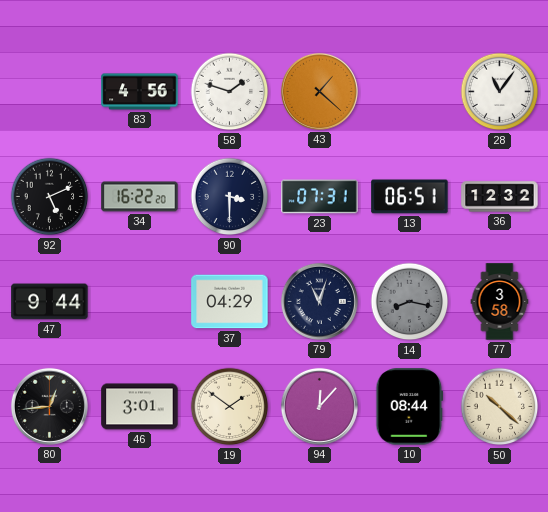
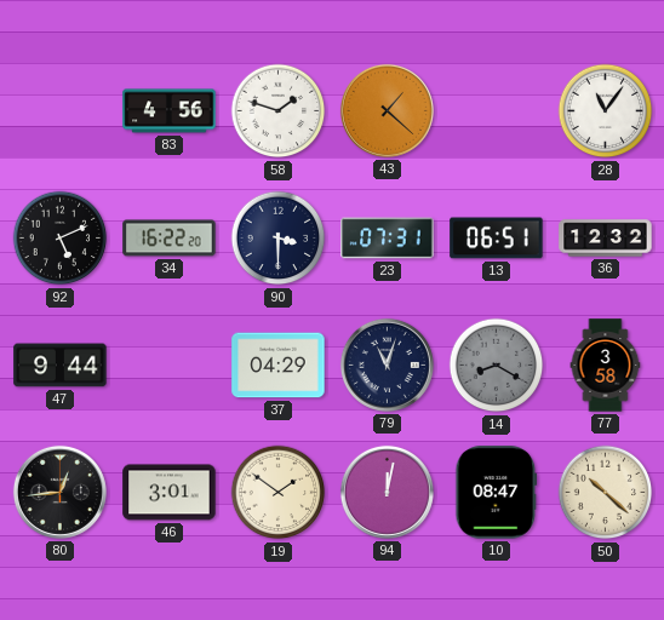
14: 8:17 -> 8:20
94: 12:07 -> 12:02
10: 08:44 -> 08:47
